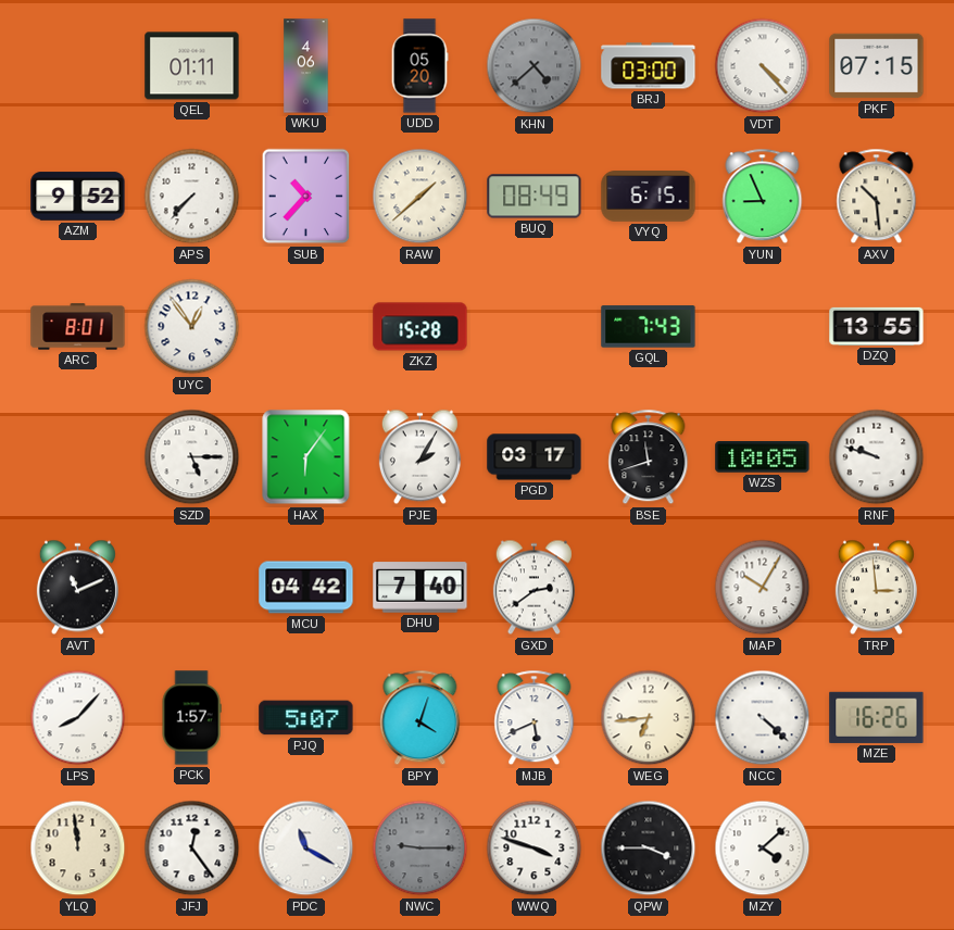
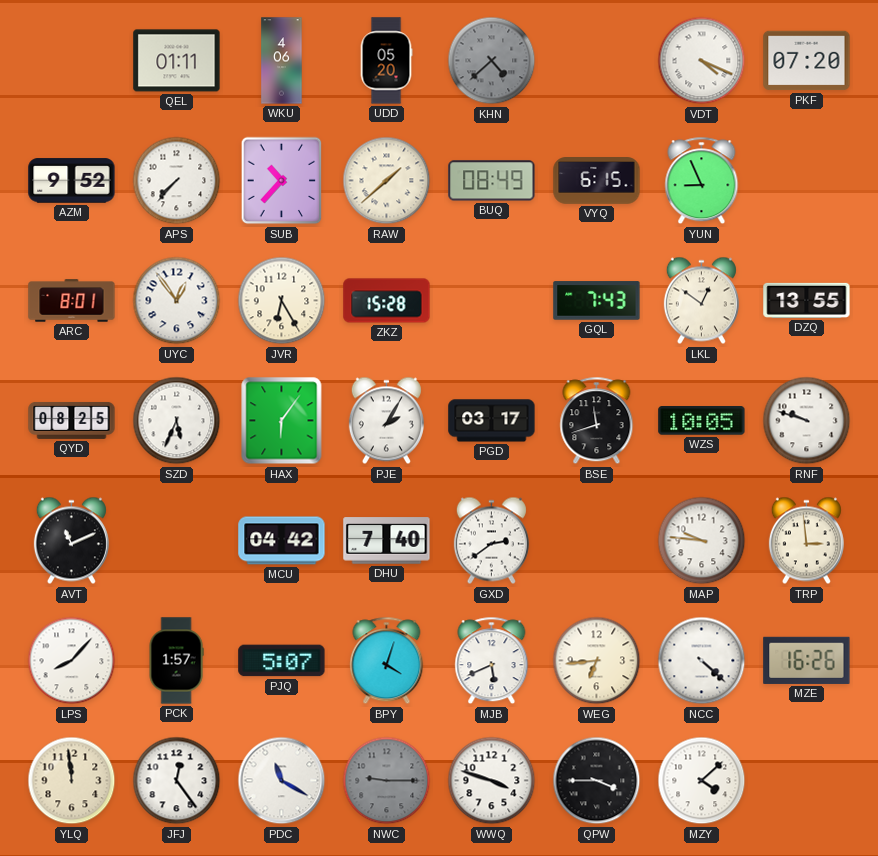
BRJ: 03:00 -> none
VDT: 4:23 -> 4:19
PKF: 07:15 -> 07:20
AXV: 10:29 -> none
JVR: none -> 6:25
LKL: none -> 12:51
QYD: none -> 08:25
SZD: 5:15 -> 5:34
MAP: 10:05 -> 9:46
